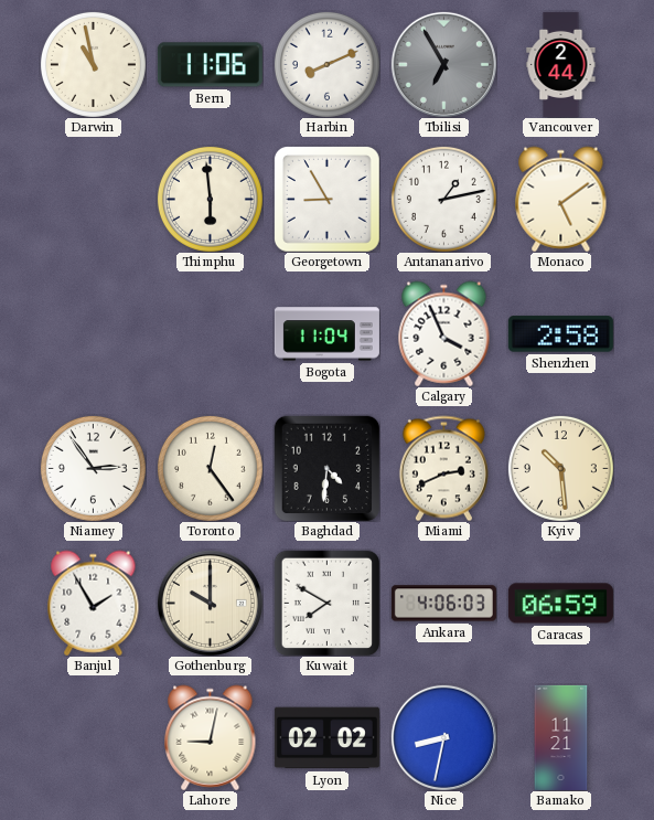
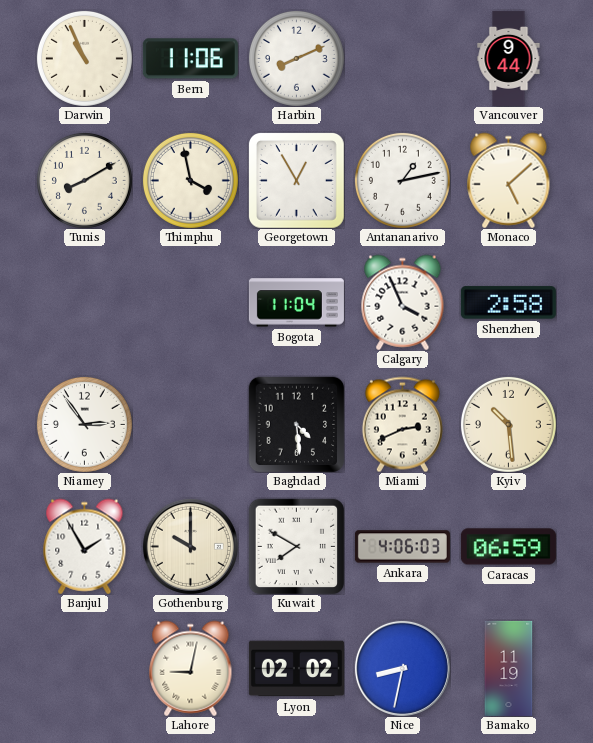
Darwin: 10:58 -> 10:56
Tbilisi: 6:55 -> none
Vancouver: 2:44 -> 9:44
Tunis: none -> 8:10
Thimphu: 5:59 -> 3:58
Georgetown: 8:55 -> 12:55
Monaco: 5:09 -> 5:08
Toronto: 12:24 -> none
Baghdad: 4:31 -> 4:29
Bamako: 11:21 -> 11:19
